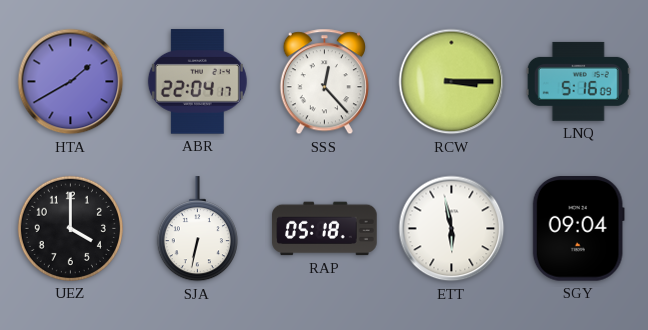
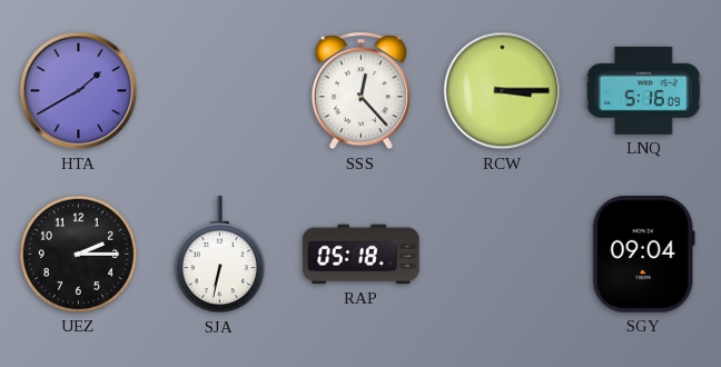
ABR: 22:04 -> none
UEZ: 4:00 -> 2:15
ETT: 5:58 -> none
